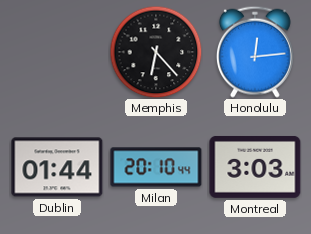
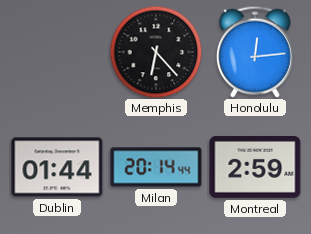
Milan: 20:10 -> 20:14
Montreal: 3:03 -> 2:59
